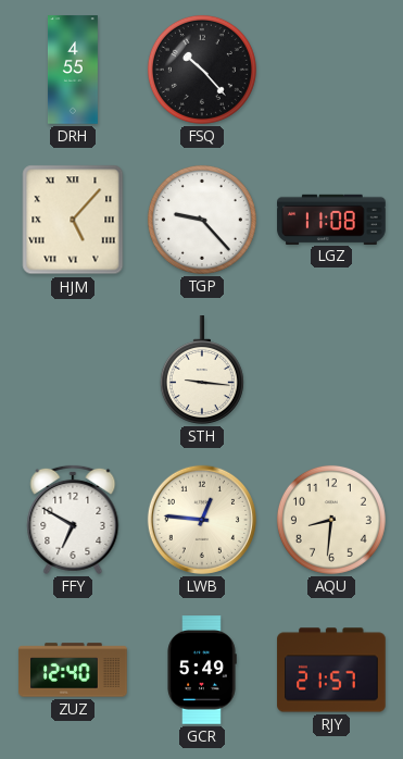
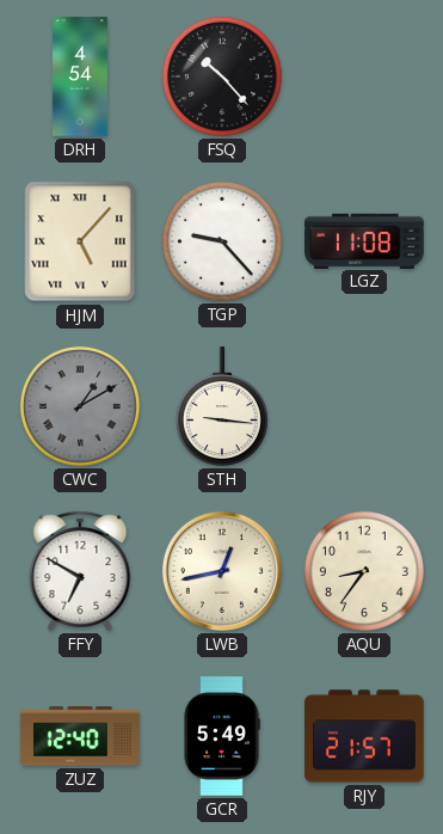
DRH: 4:55 -> 4:54
CWC: none -> 1:10
LWB: 12:46 -> 12:43
AQU: 8:31 -> 8:36
